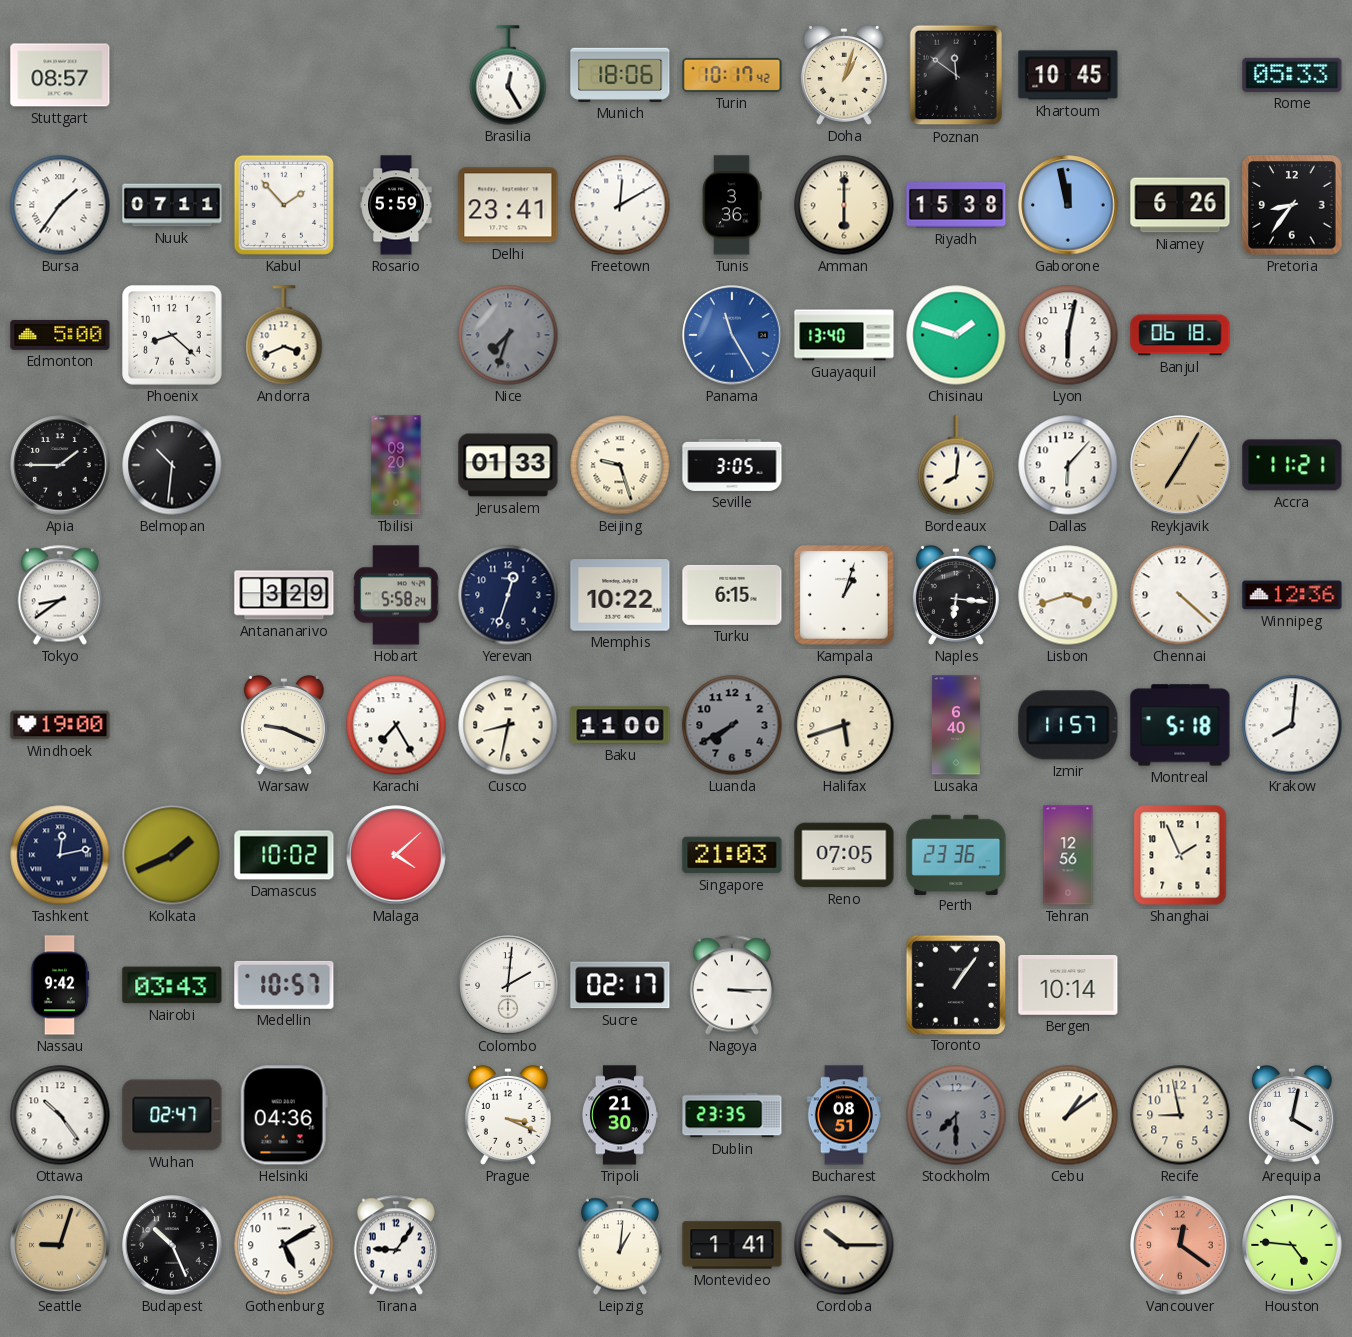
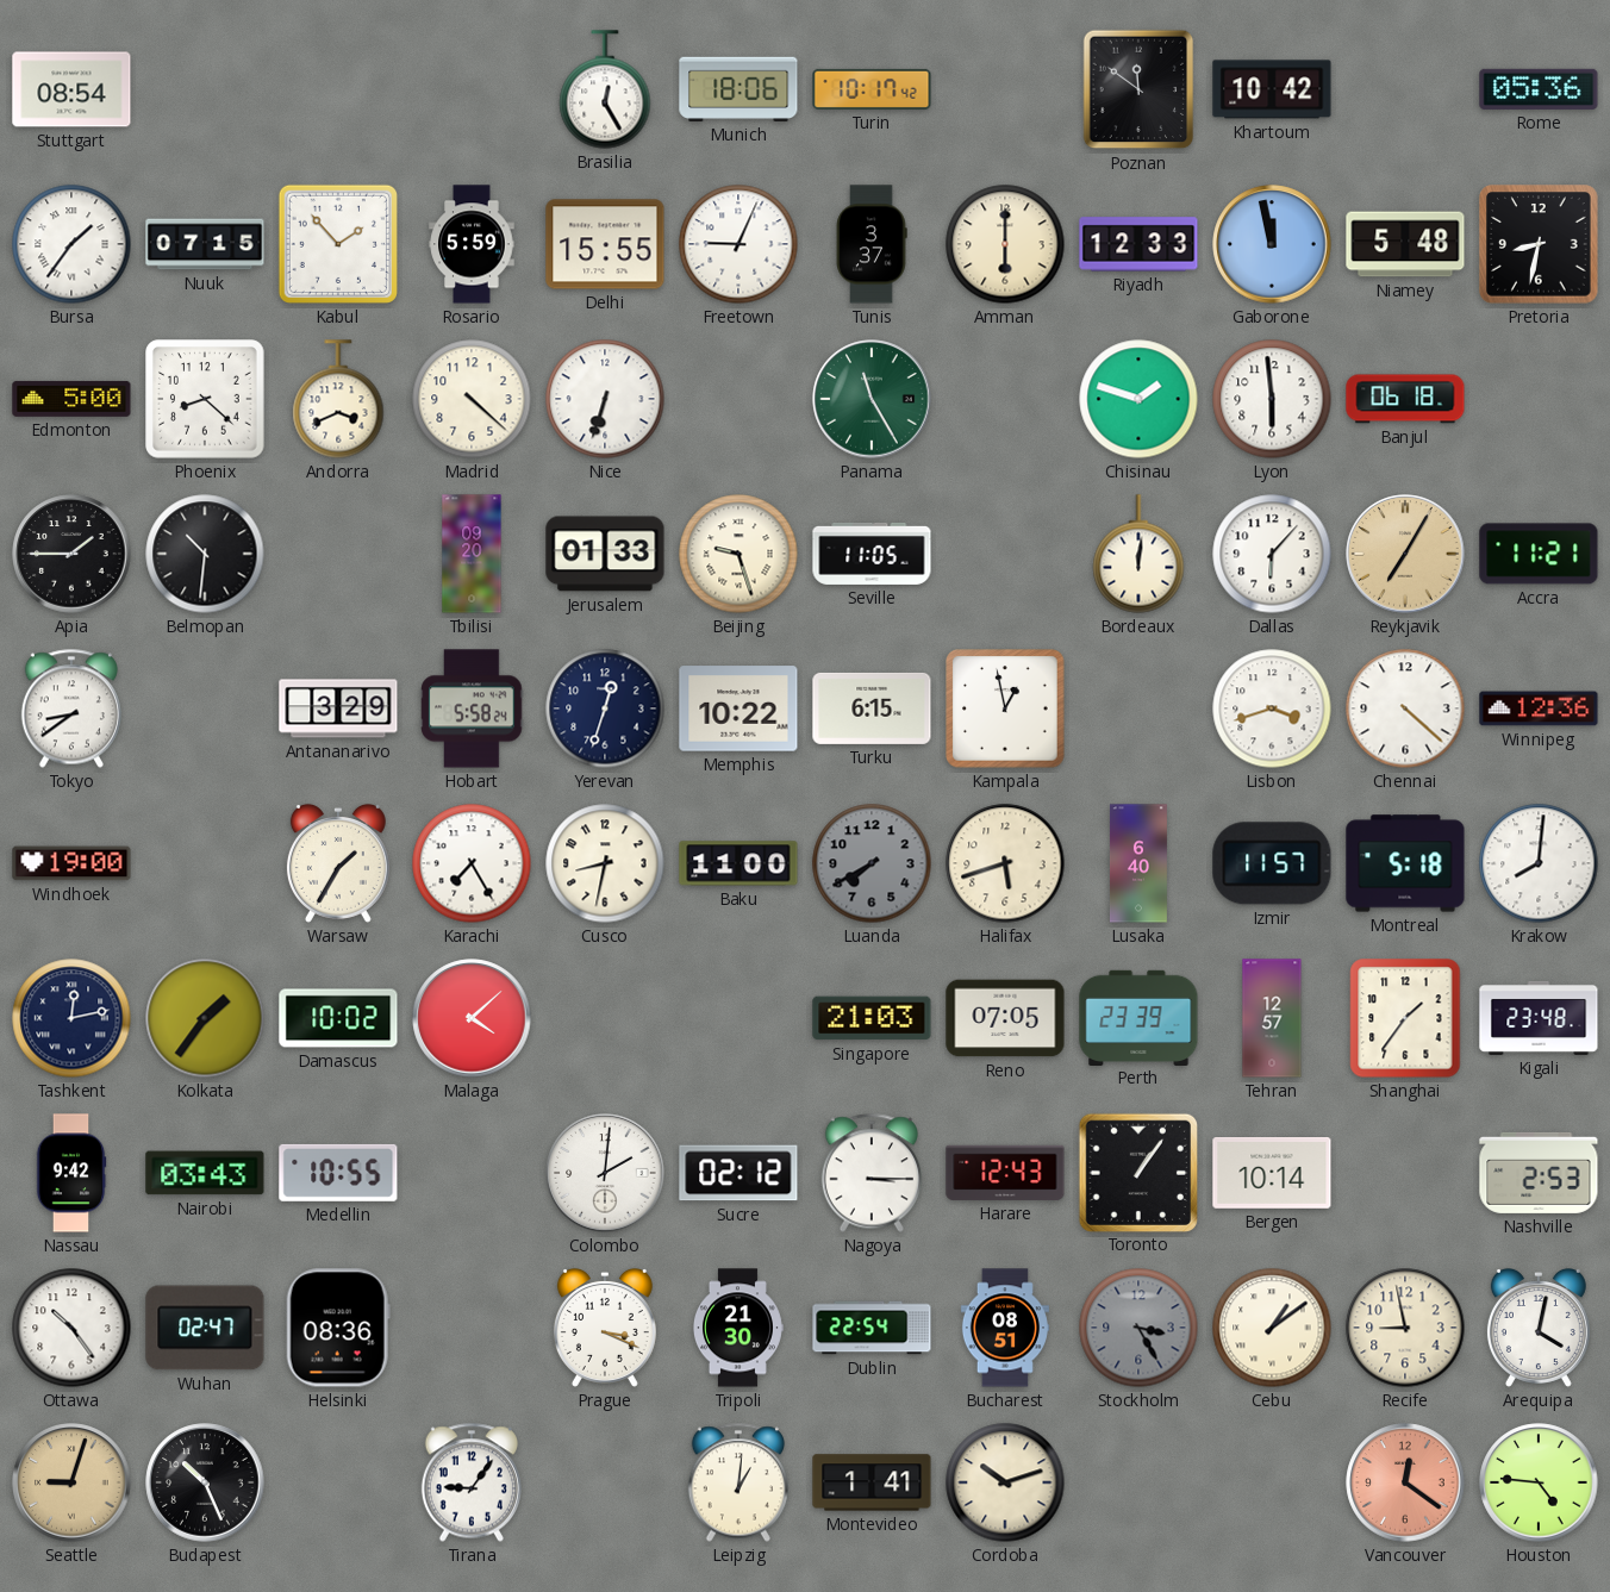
Stuttgart: 08:57 -> 08:54
Doha: 1:03 -> none
Khartoum: 10:45 -> 10:42
Rome: 05:33 -> 05:36
Nuuk: 07:11 -> 07:15
Delhi: 23:41 -> 15:55
Freetown: 12:10 -> 9:04
Tunis: 3:36 -> 3:37
Riyadh: 15:38 -> 12:33
Niamey: 6:26 -> 5:48
Pretoria: 8:36 -> 8:32
Madrid: none -> 4:22
Nice: 7:33 -> 6:33
Nice dial: grey -> white
Panama dial: blue -> green
Guayaquil: 13:40 -> none
Lyon: 6:02 -> 5:59
Seville: 3:05 -> 11:05
Bordeaux: 8:01 -> 12:01
Kampala: 1:03 -> 12:58
Naples: 6:16 -> none
Warsaw: 9:19 -> 1:35
Kolkata: 1:41 -> 1:36
Perth: 23:36 -> 23:39
Tehran: 12:56 -> 12:57
Shanghai: 1:56 -> 1:36
Kigali: none -> 23:48
Medellin: 10:57 -> 10:55
Sucre: 02:17 -> 02:12
Harare: none -> 12:43
Nashville: none -> 2:53
Helsinki: 04:36 -> 08:36
Dublin: 23:35 -> 22:54
Stockholm: 7:30 -> 3:25
Gothenburg: 5:10 -> none
Cordoba: 10:15 -> 10:12
